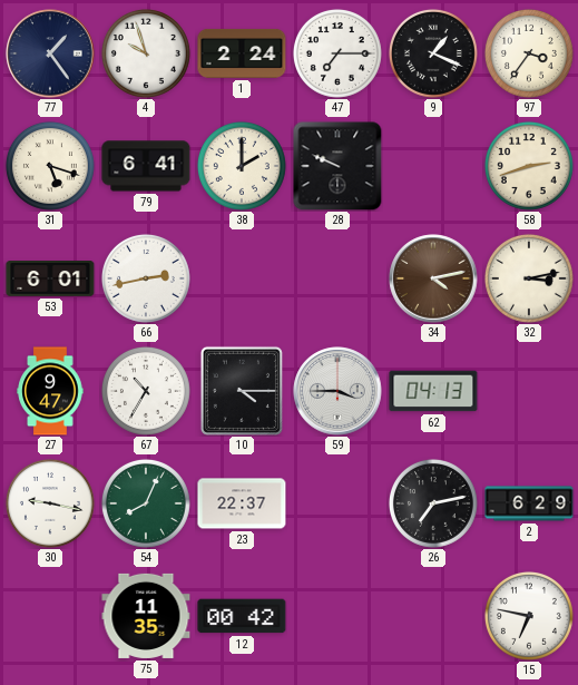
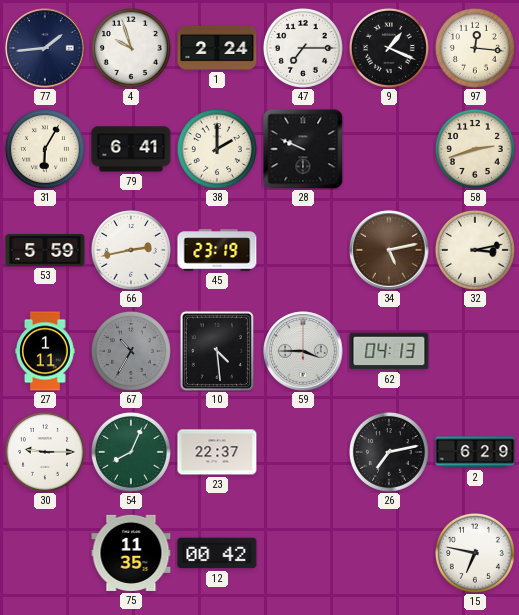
77: 1:24 -> 1:44
97: 3:36 -> 12:16
31: 5:18 -> 6:05
53: 6:01 -> 5:59
45: none -> 23:19
34: 4:13 -> 5:13
27: 9:47 -> 1:11
67 dial: white -> grey
10: 4:15 -> 4:29
30: 9:17 -> 9:15
